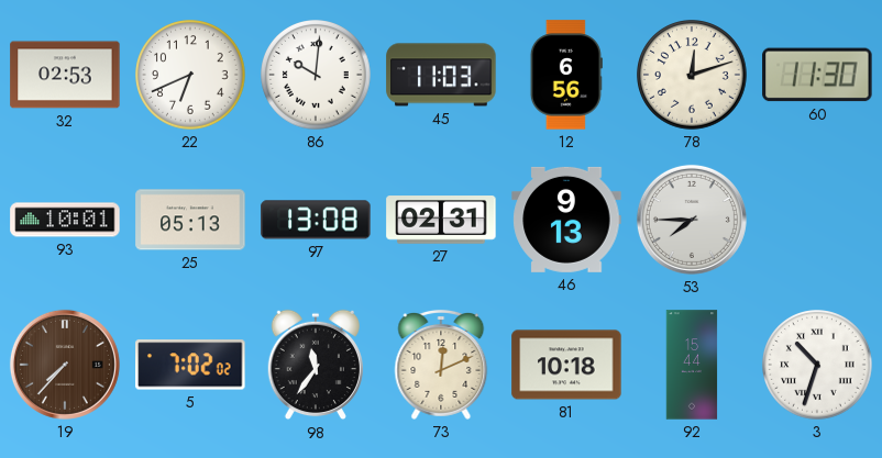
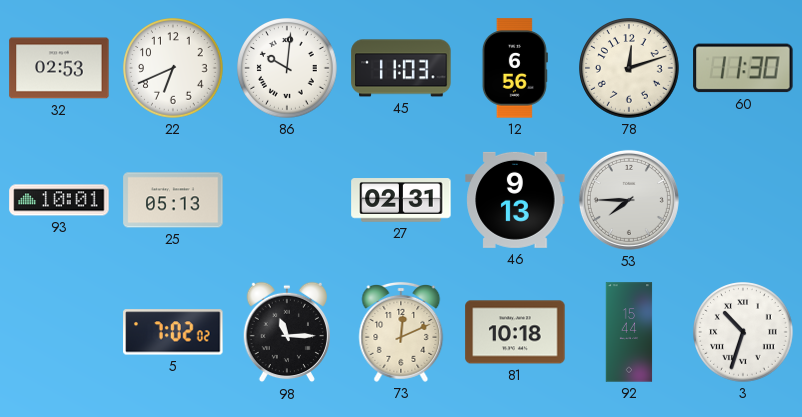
97: 13:08 -> none
19: 7:37 -> none
98: 11:36 -> 11:15
